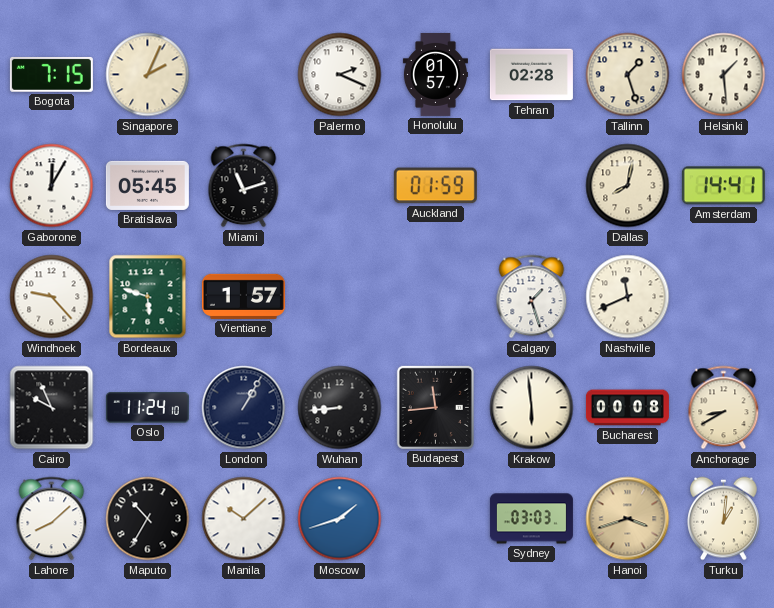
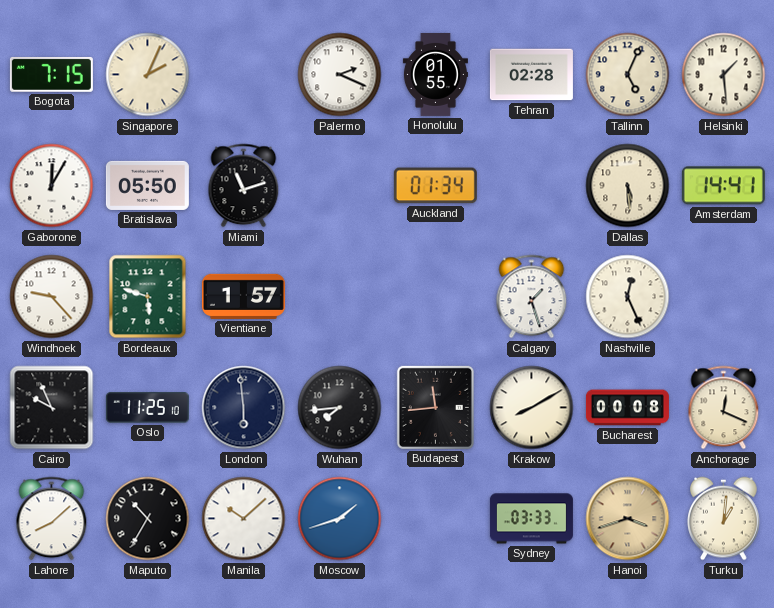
Honolulu: 01:57 -> 01:55
Tallinn: 1:27 -> 5:04
Bratislava: 05:45 -> 05:50
Auckland: 01:59 -> 01:34
Dallas: 8:02 -> 5:29
Nashville: 11:41 -> 12:26
Oslo: 11:24 -> 11:25
London: 1:05 -> 5:59
Wuhan: 8:44 -> 7:44
Krakow: 5:59 -> 8:10
Anchorage: 8:40 -> 12:19
Sydney: 03:03 -> 03:33
